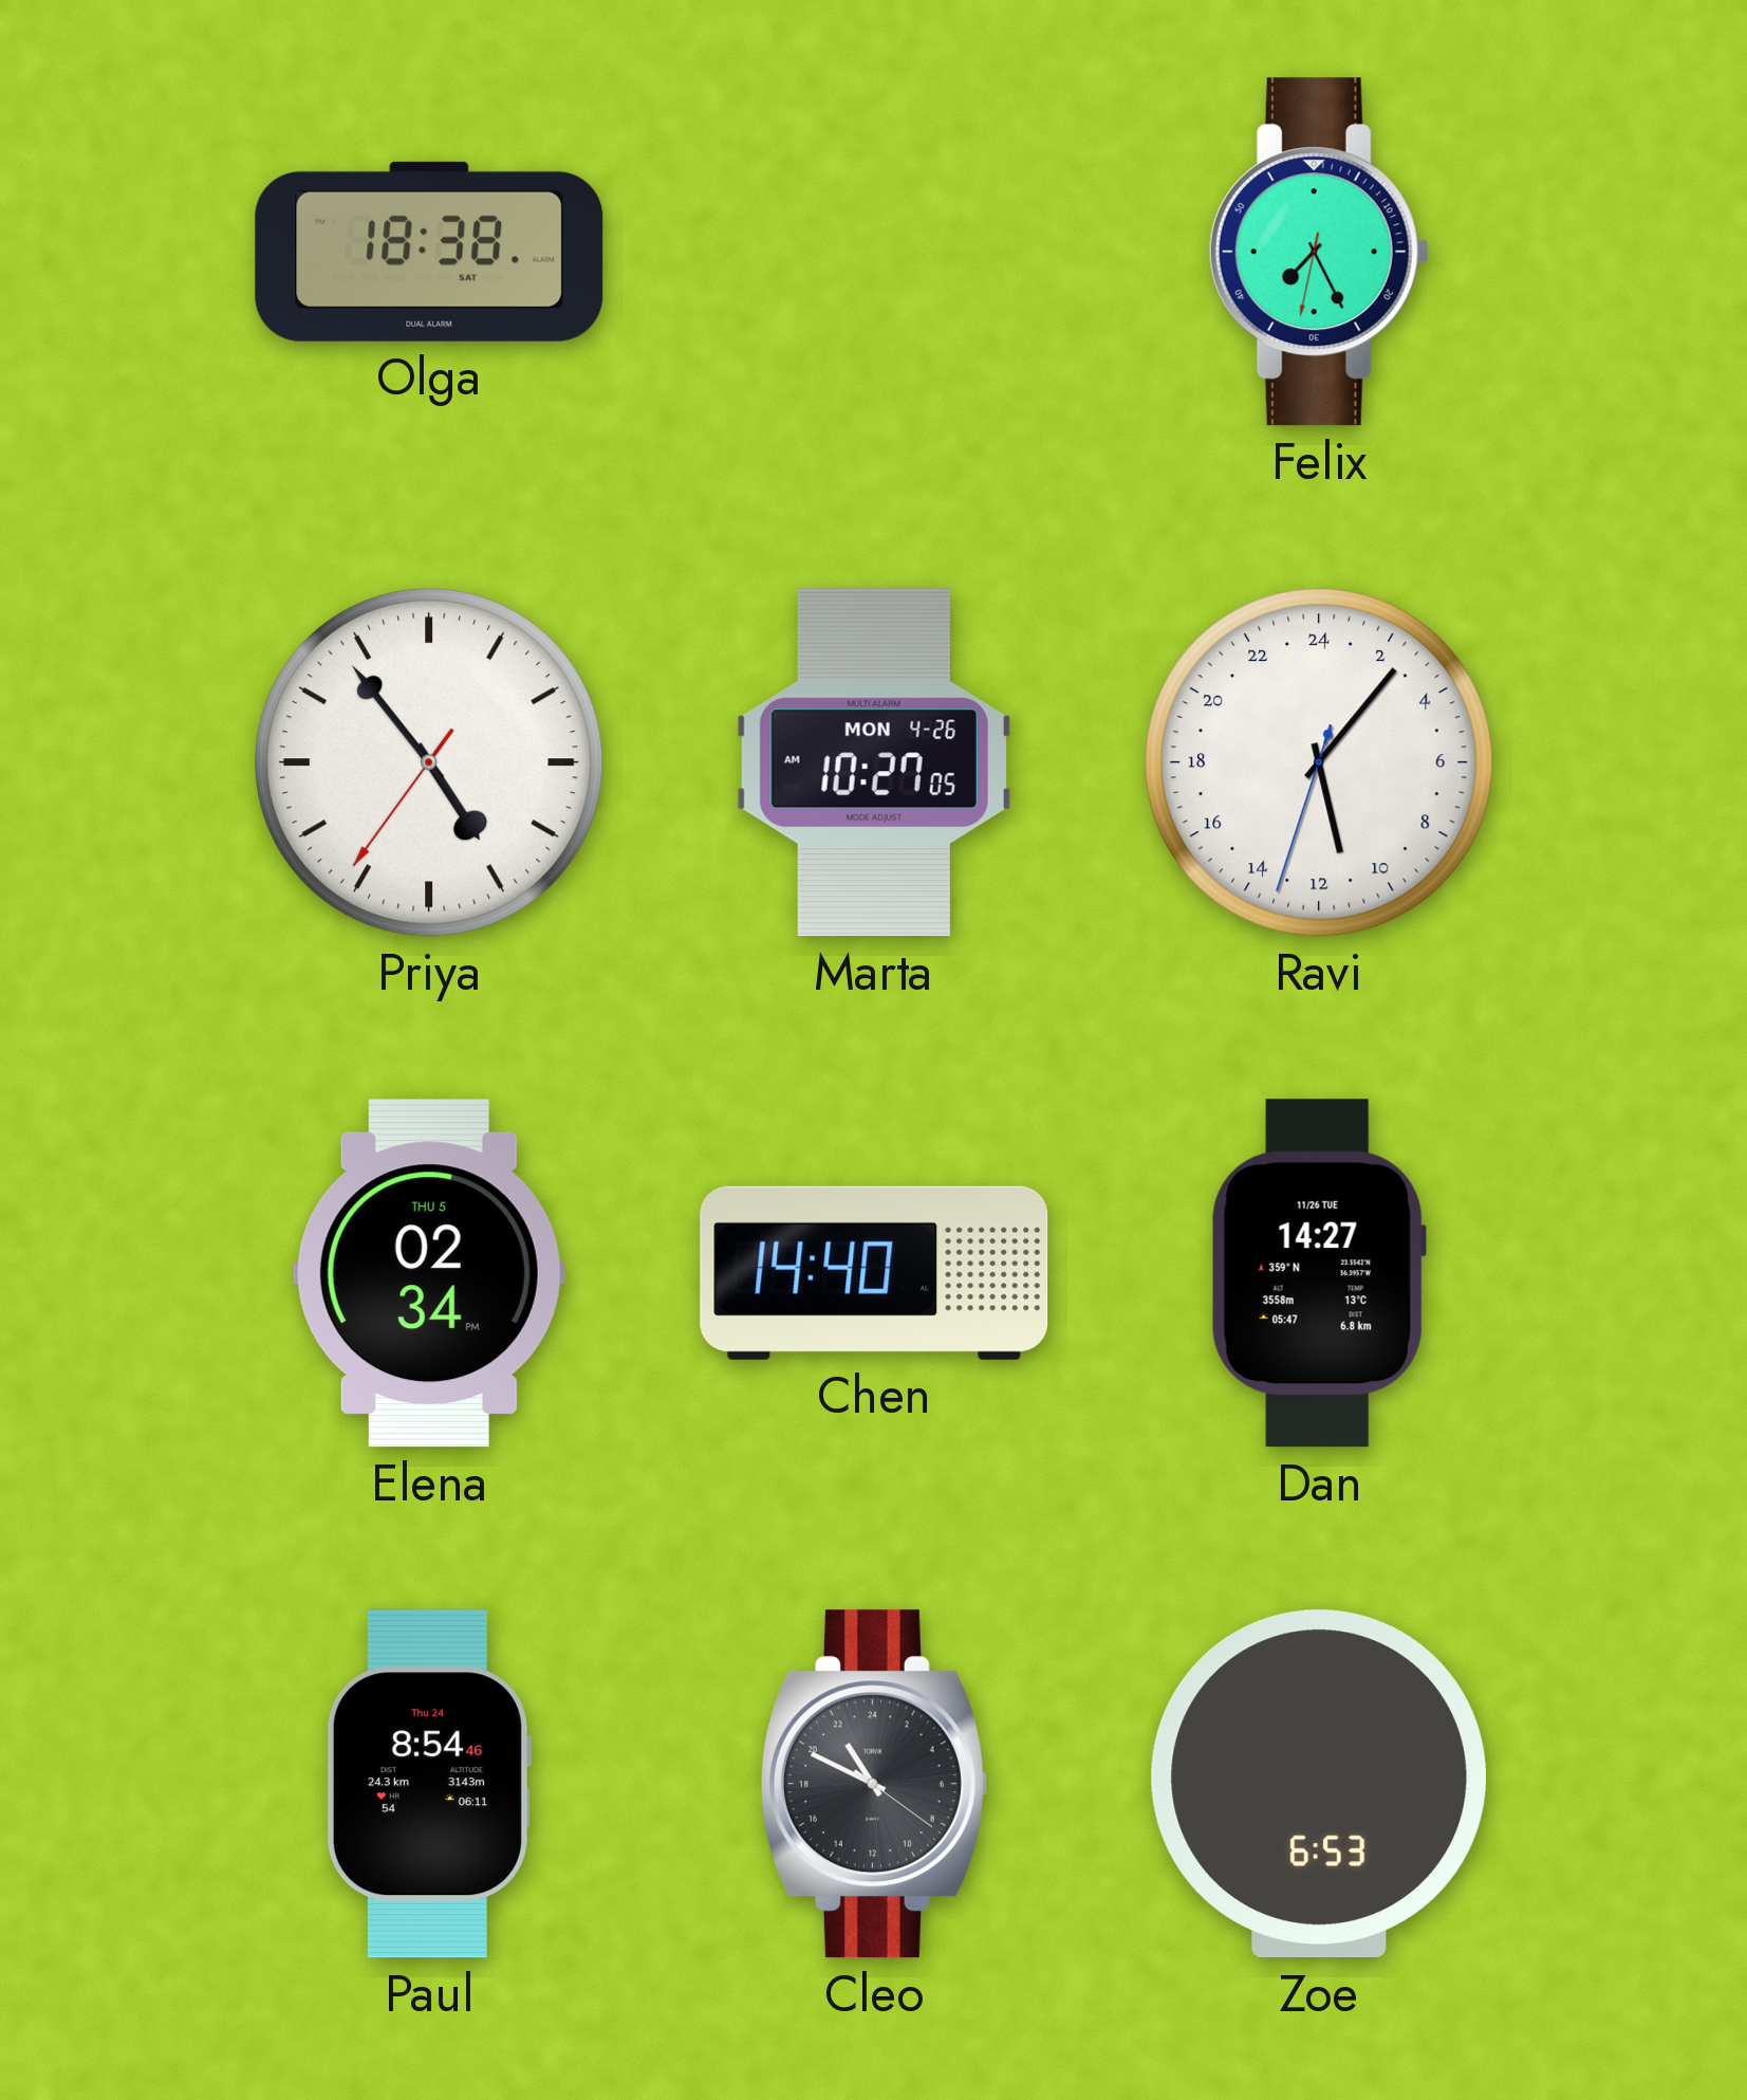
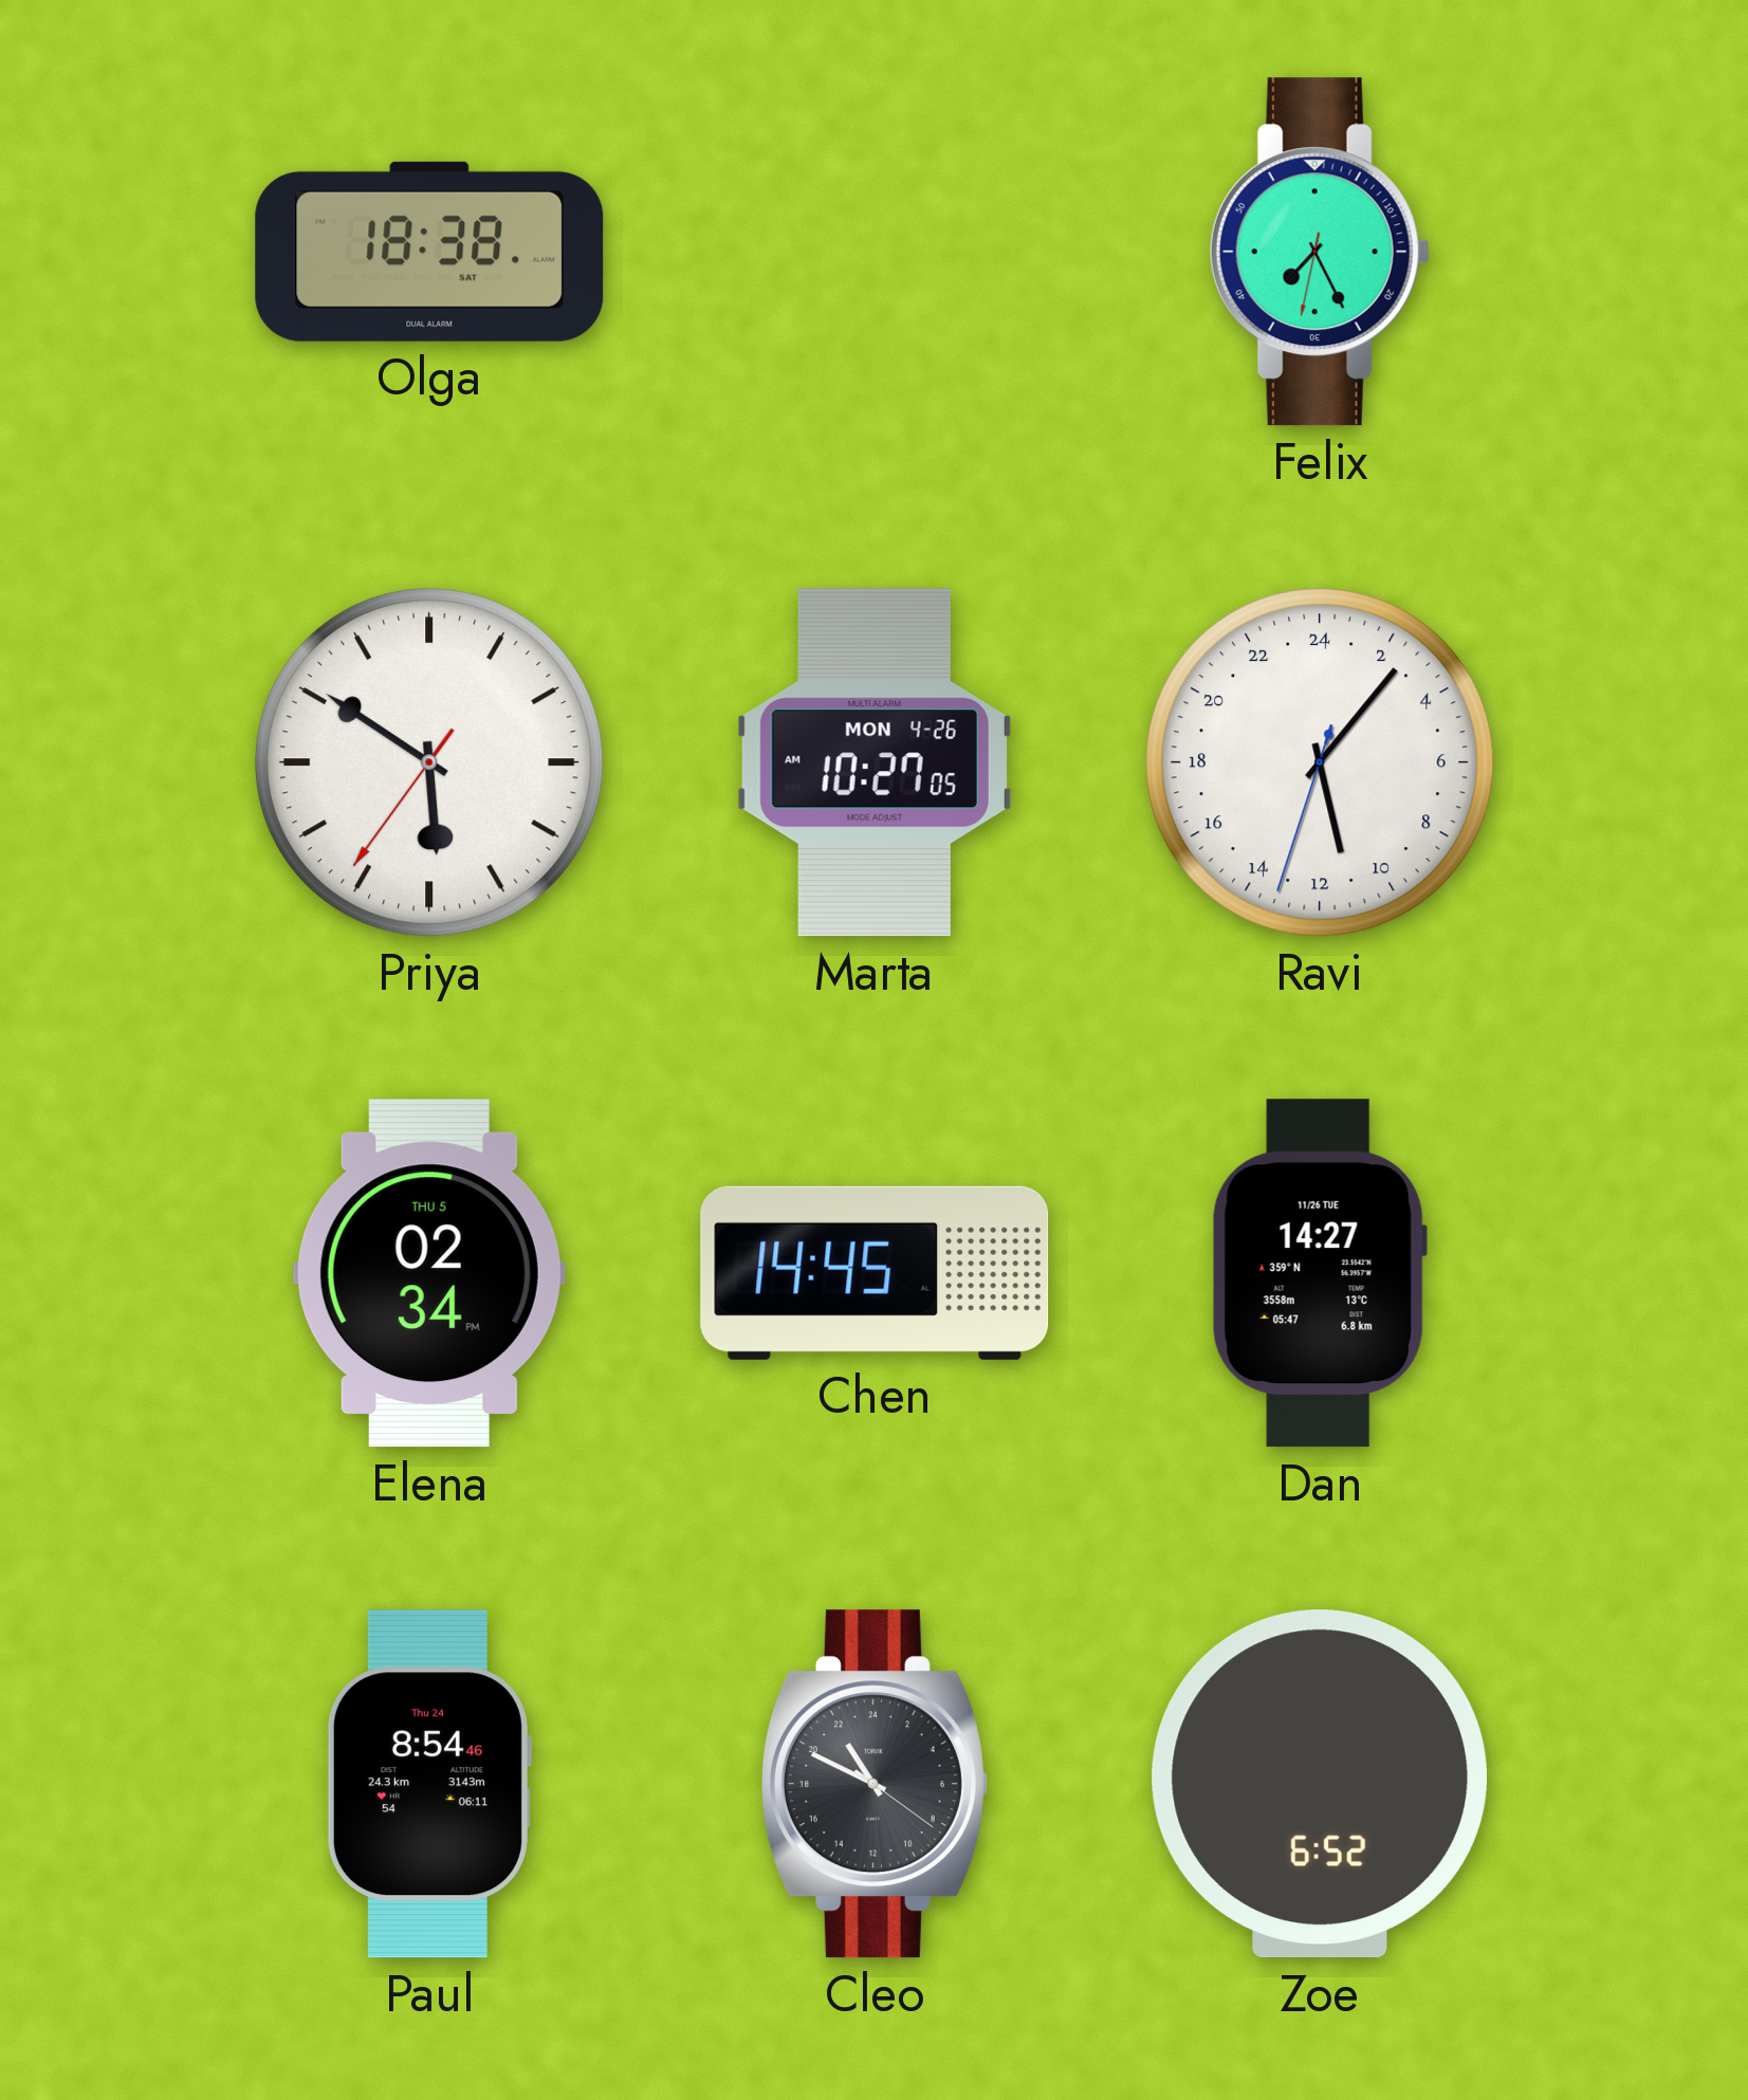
Priya: 4:53 -> 5:50
Chen: 14:40 -> 14:45
Zoe: 6:53 -> 6:52
